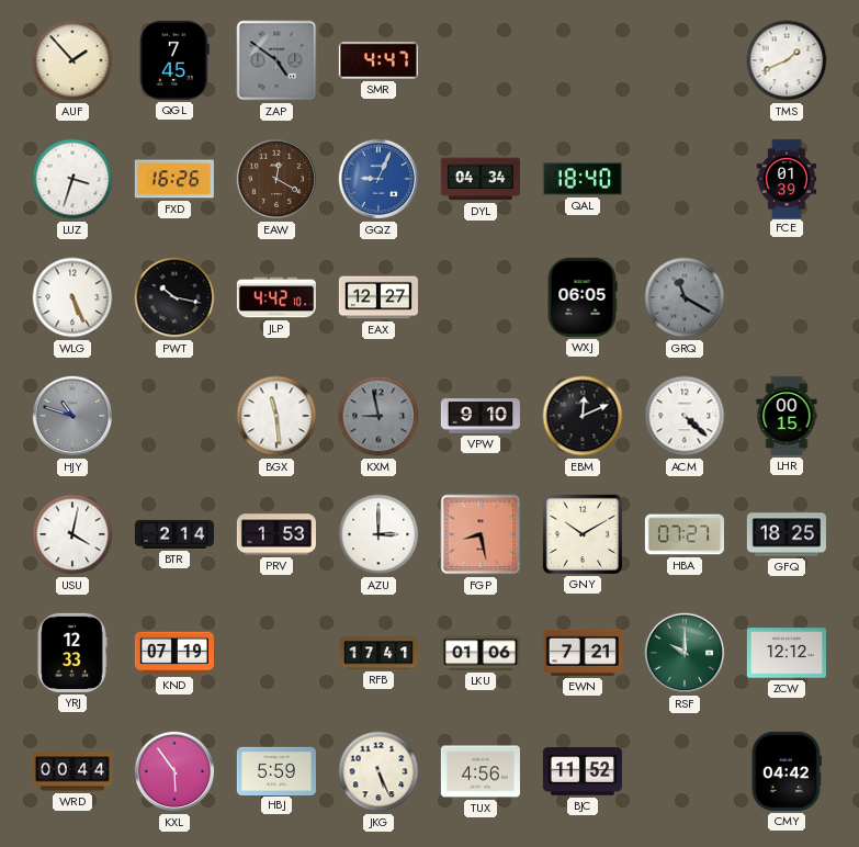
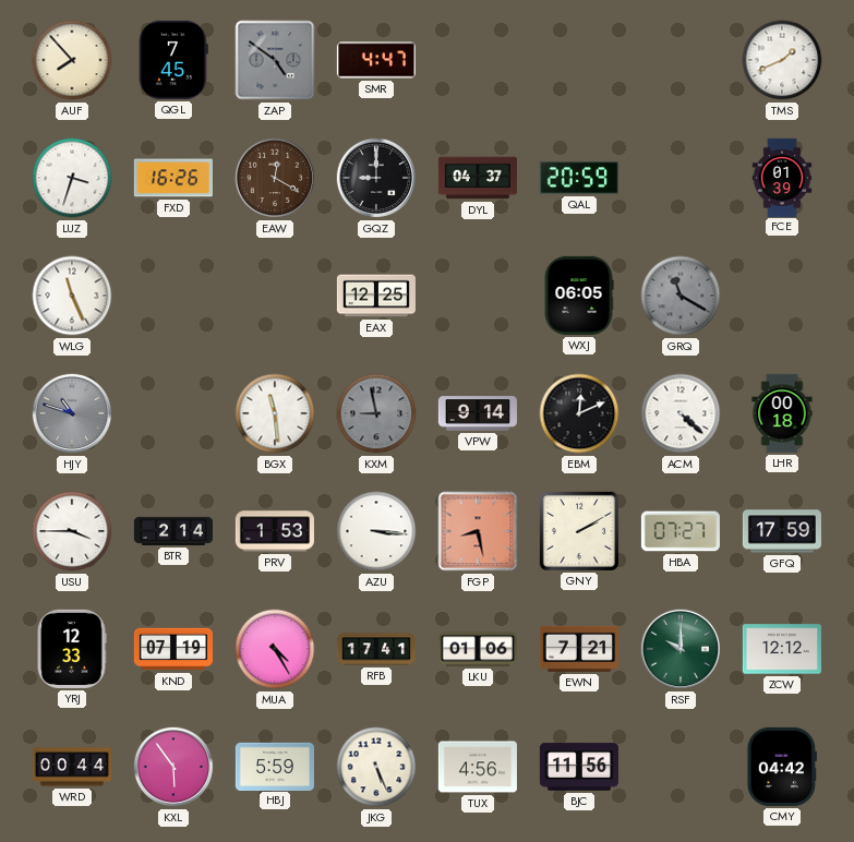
AUF: 1:53 -> 7:53
GQZ: 9:04 -> 9:00
GQZ dial: blue -> black
DYL: 04:34 -> 04:37
QAL: 18:40 -> 20:59
WLG: 5:26 -> 11:26
PWT: 10:17 -> none
JLP: 4:42 -> none
EAX: 12:27 -> 12:25
VPW: 9:10 -> 9:14
LHR: 00:15 -> 00:18
USU: 4:02 -> 3:45
AZU: 3:00 -> 3:16
GNY: 10:10 -> 2:10
GFQ: 18:25 -> 17:59
MUA: none -> 4:25
BJC: 11:52 -> 11:56
